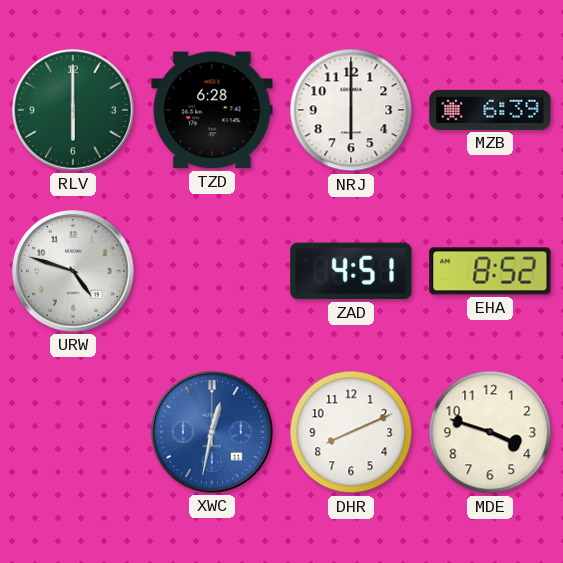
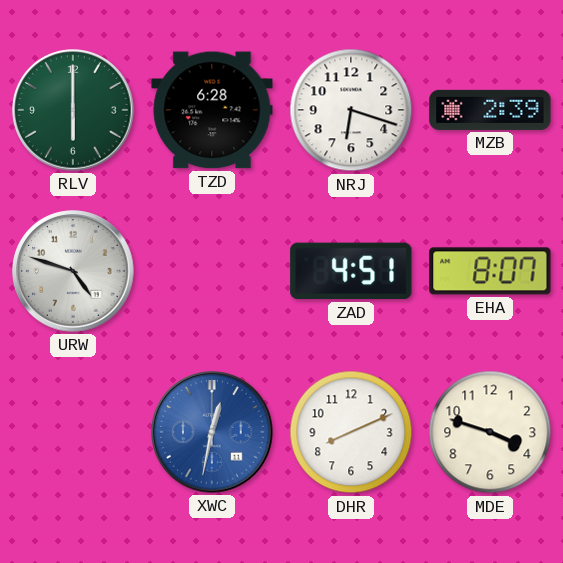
NRJ: 6:00 -> 6:18
MZB: 6:39 -> 2:39
EHA: 8:52 -> 8:07
